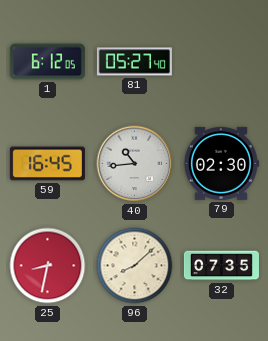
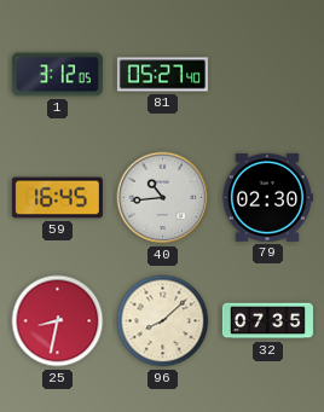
1: 6:12 -> 3:12
